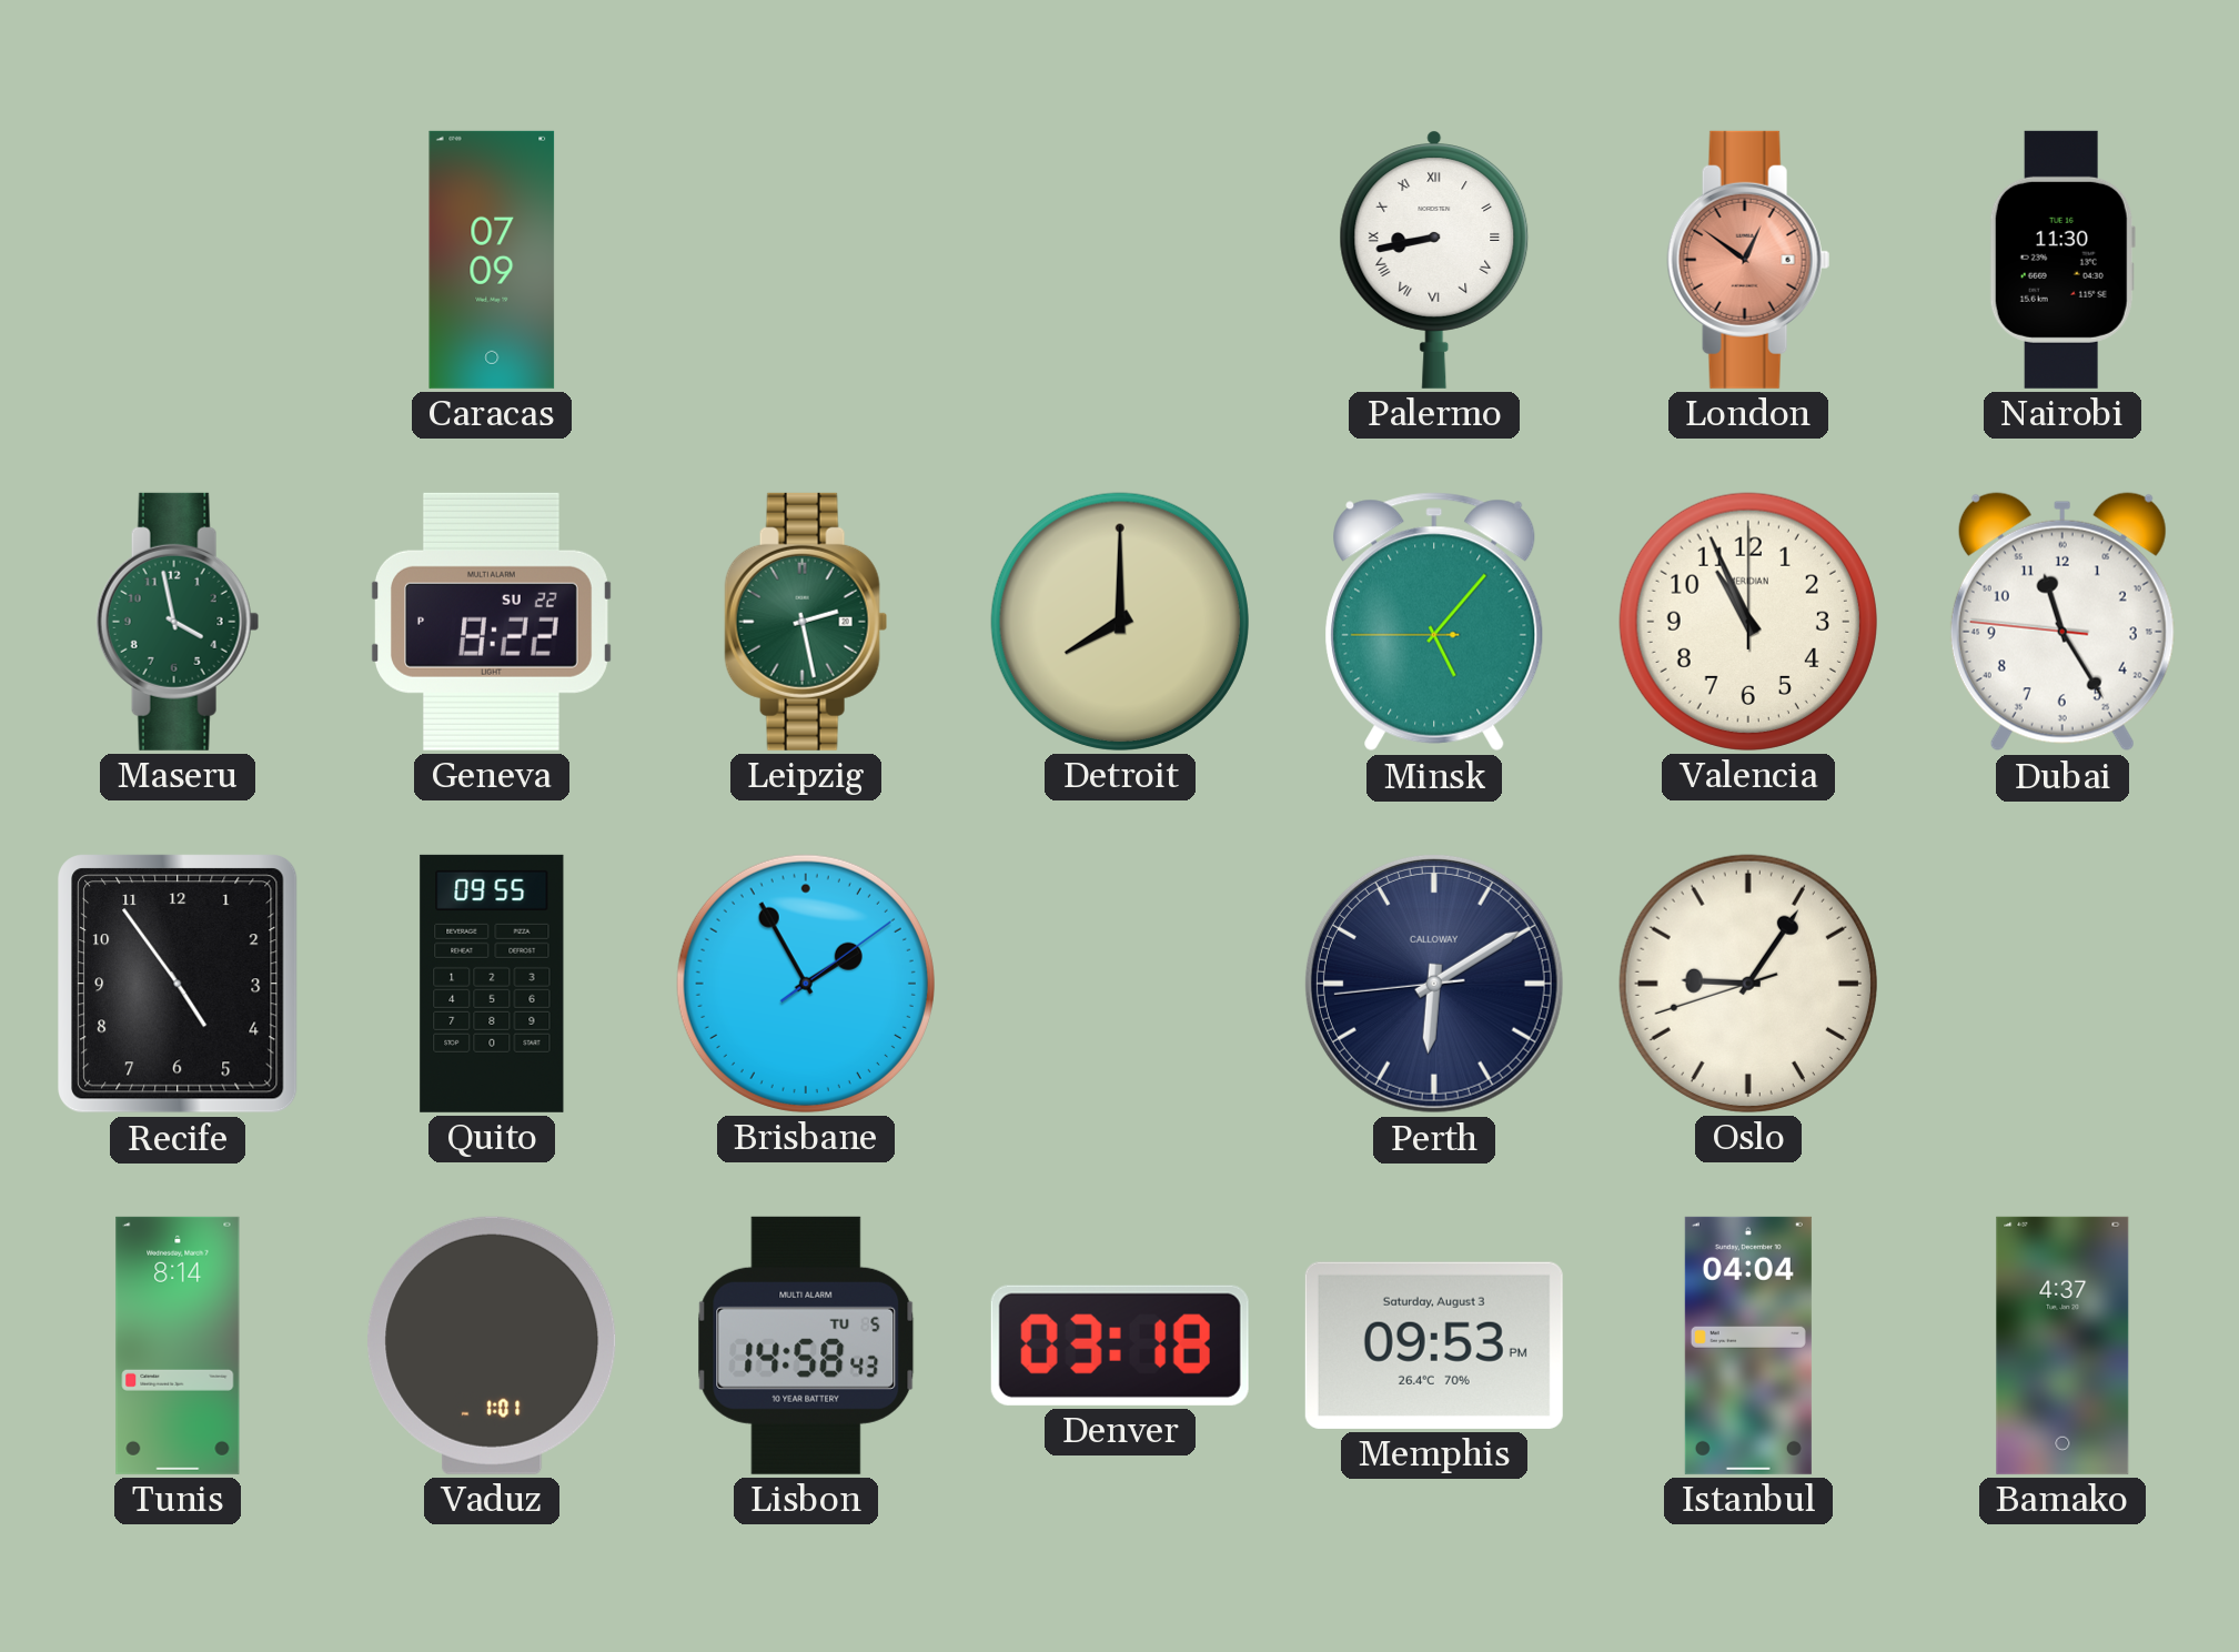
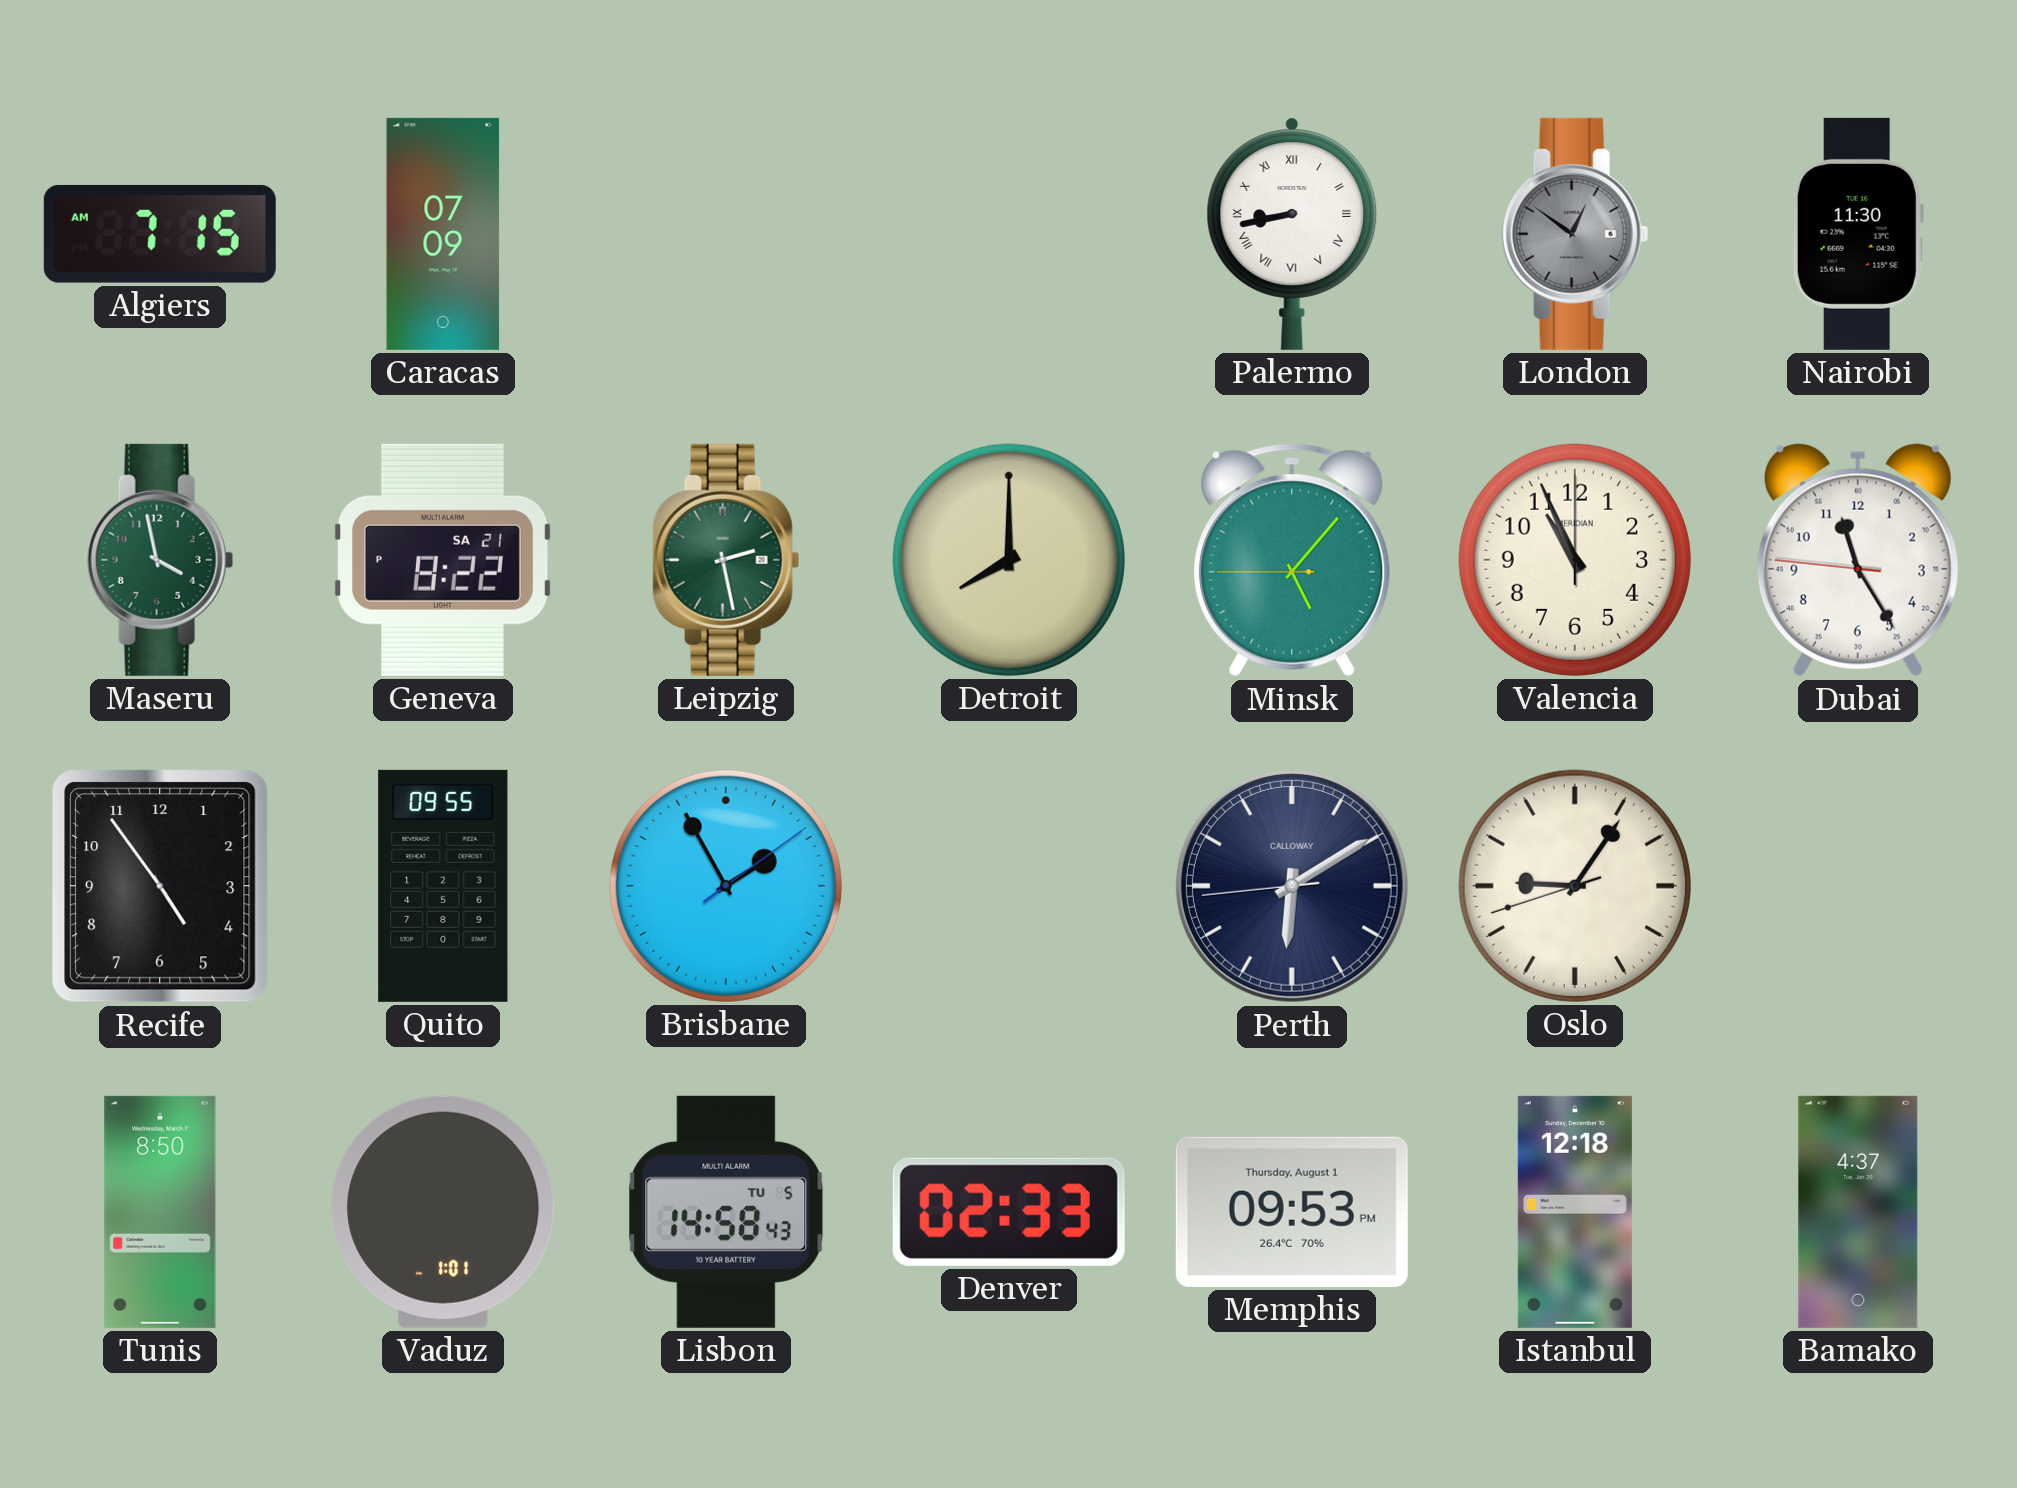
Algiers: none -> 7:15
London dial: salmon -> grey
Geneva date: SU 22 -> SA 21
Tunis: 8:14 -> 8:50
Denver: 03:18 -> 02:33
Memphis date: Saturday, August 3 -> Thursday, August 1
Istanbul: 04:04 -> 12:18
